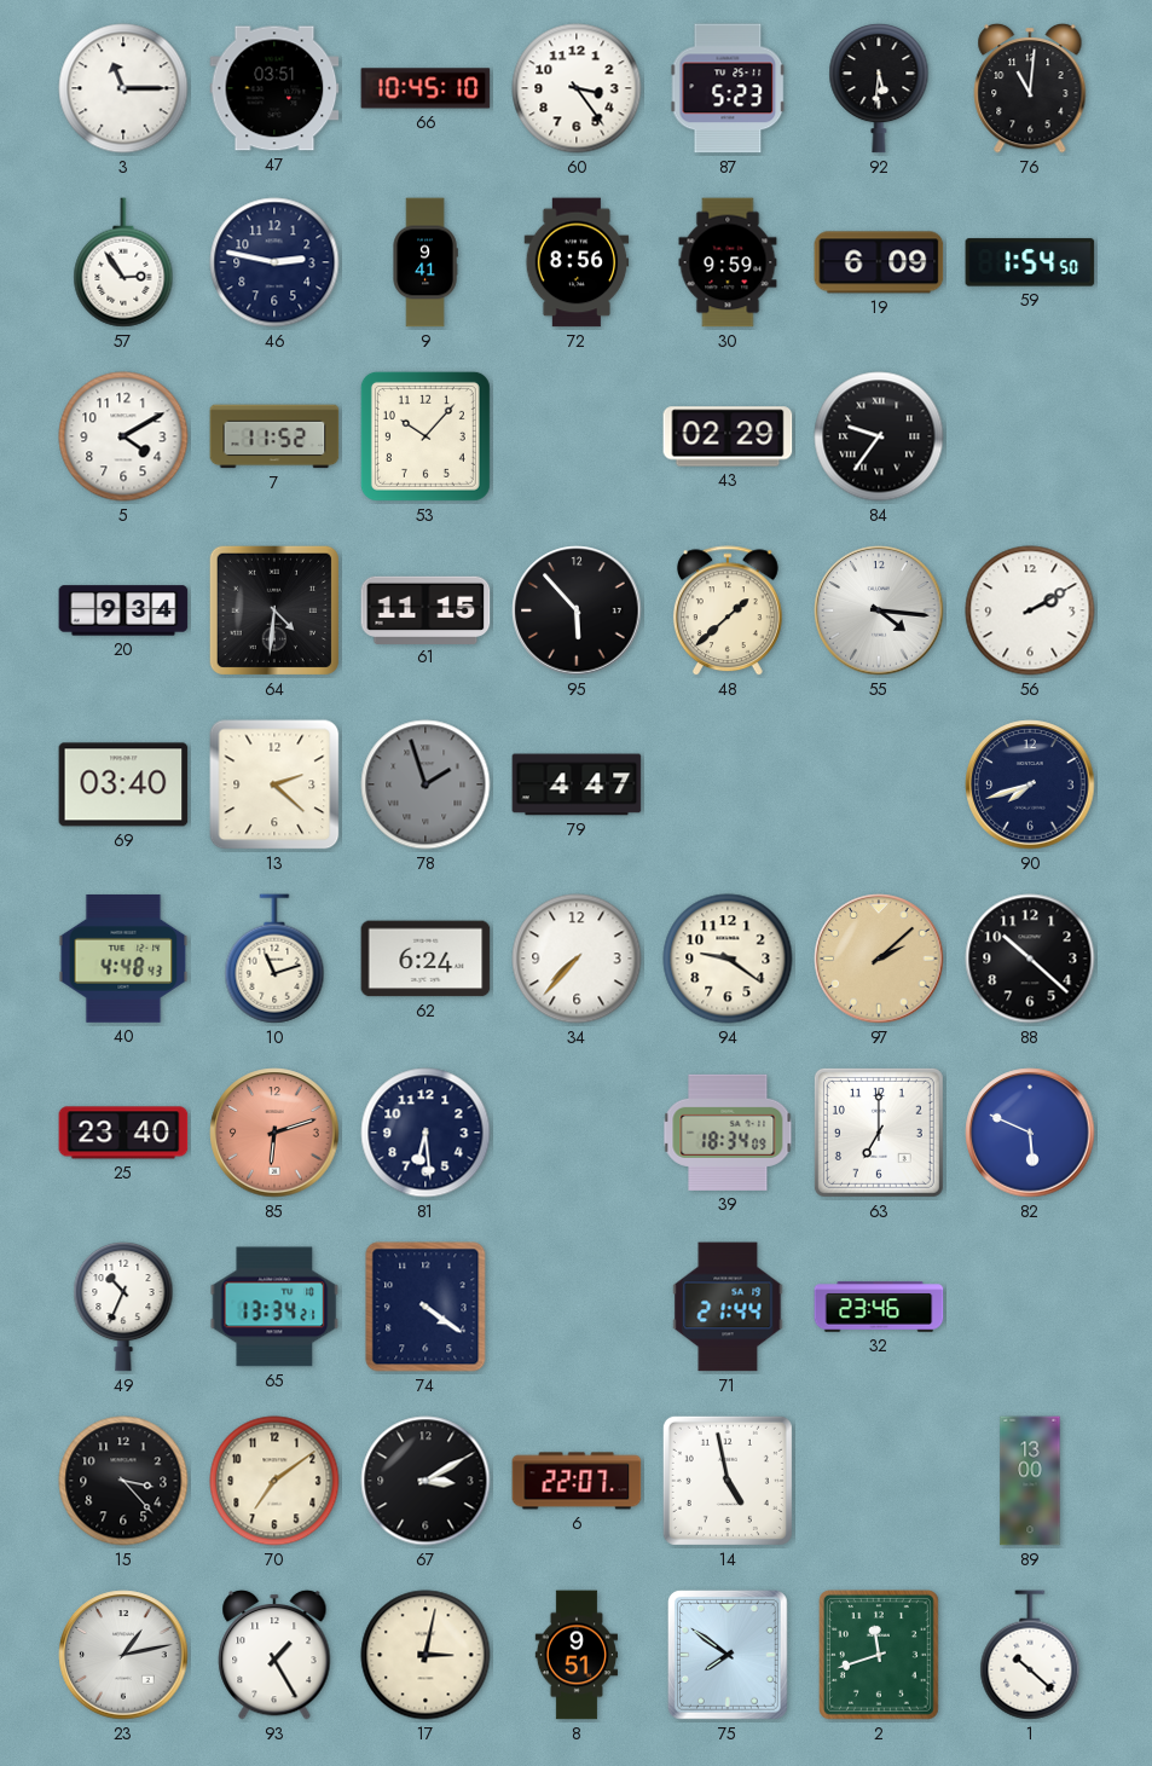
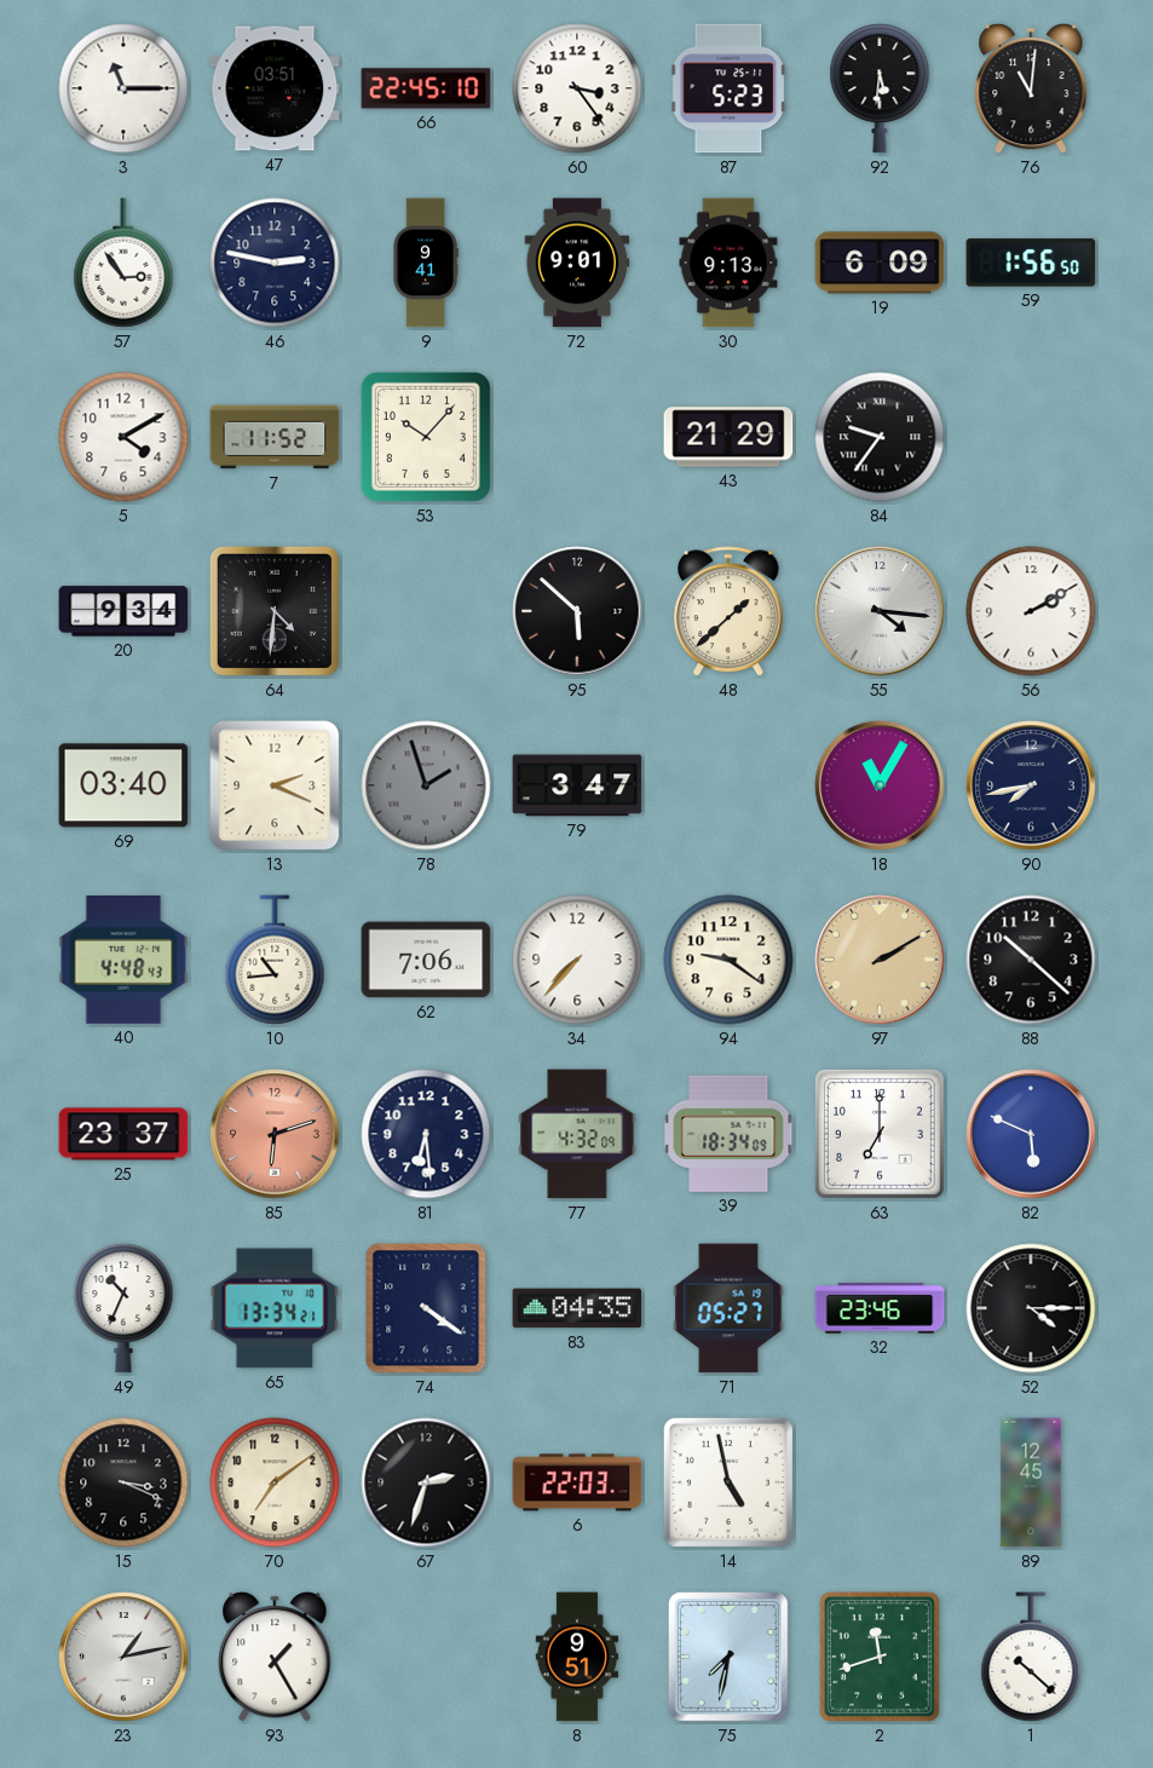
66: 10:45 -> 22:45
72: 8:56 -> 9:01
30: 9:59 -> 9:13
59: 1:54 -> 1:56
43: 02:29 -> 21:29
61: 11:15 -> none
95: 5:53 -> 5:52
13: 2:22 -> 2:19
79: 4:47 -> 3:47
18: none -> 11:05
90: 7:42 -> 7:43
10: 11:12 -> 10:44
62: 6:24 -> 7:06
97: 2:08 -> 2:10
25: 23:40 -> 23:37
77: none -> 4:32
83: none -> 04:35
71: 21:44 -> 05:27
52: none -> 4:15
15: 3:23 -> 3:19
67: 3:10 -> 2:33
6: 22:07 -> 22:03
89: 13:00 -> 12:45
17: 3:02 -> none
75: 7:51 -> 7:32
